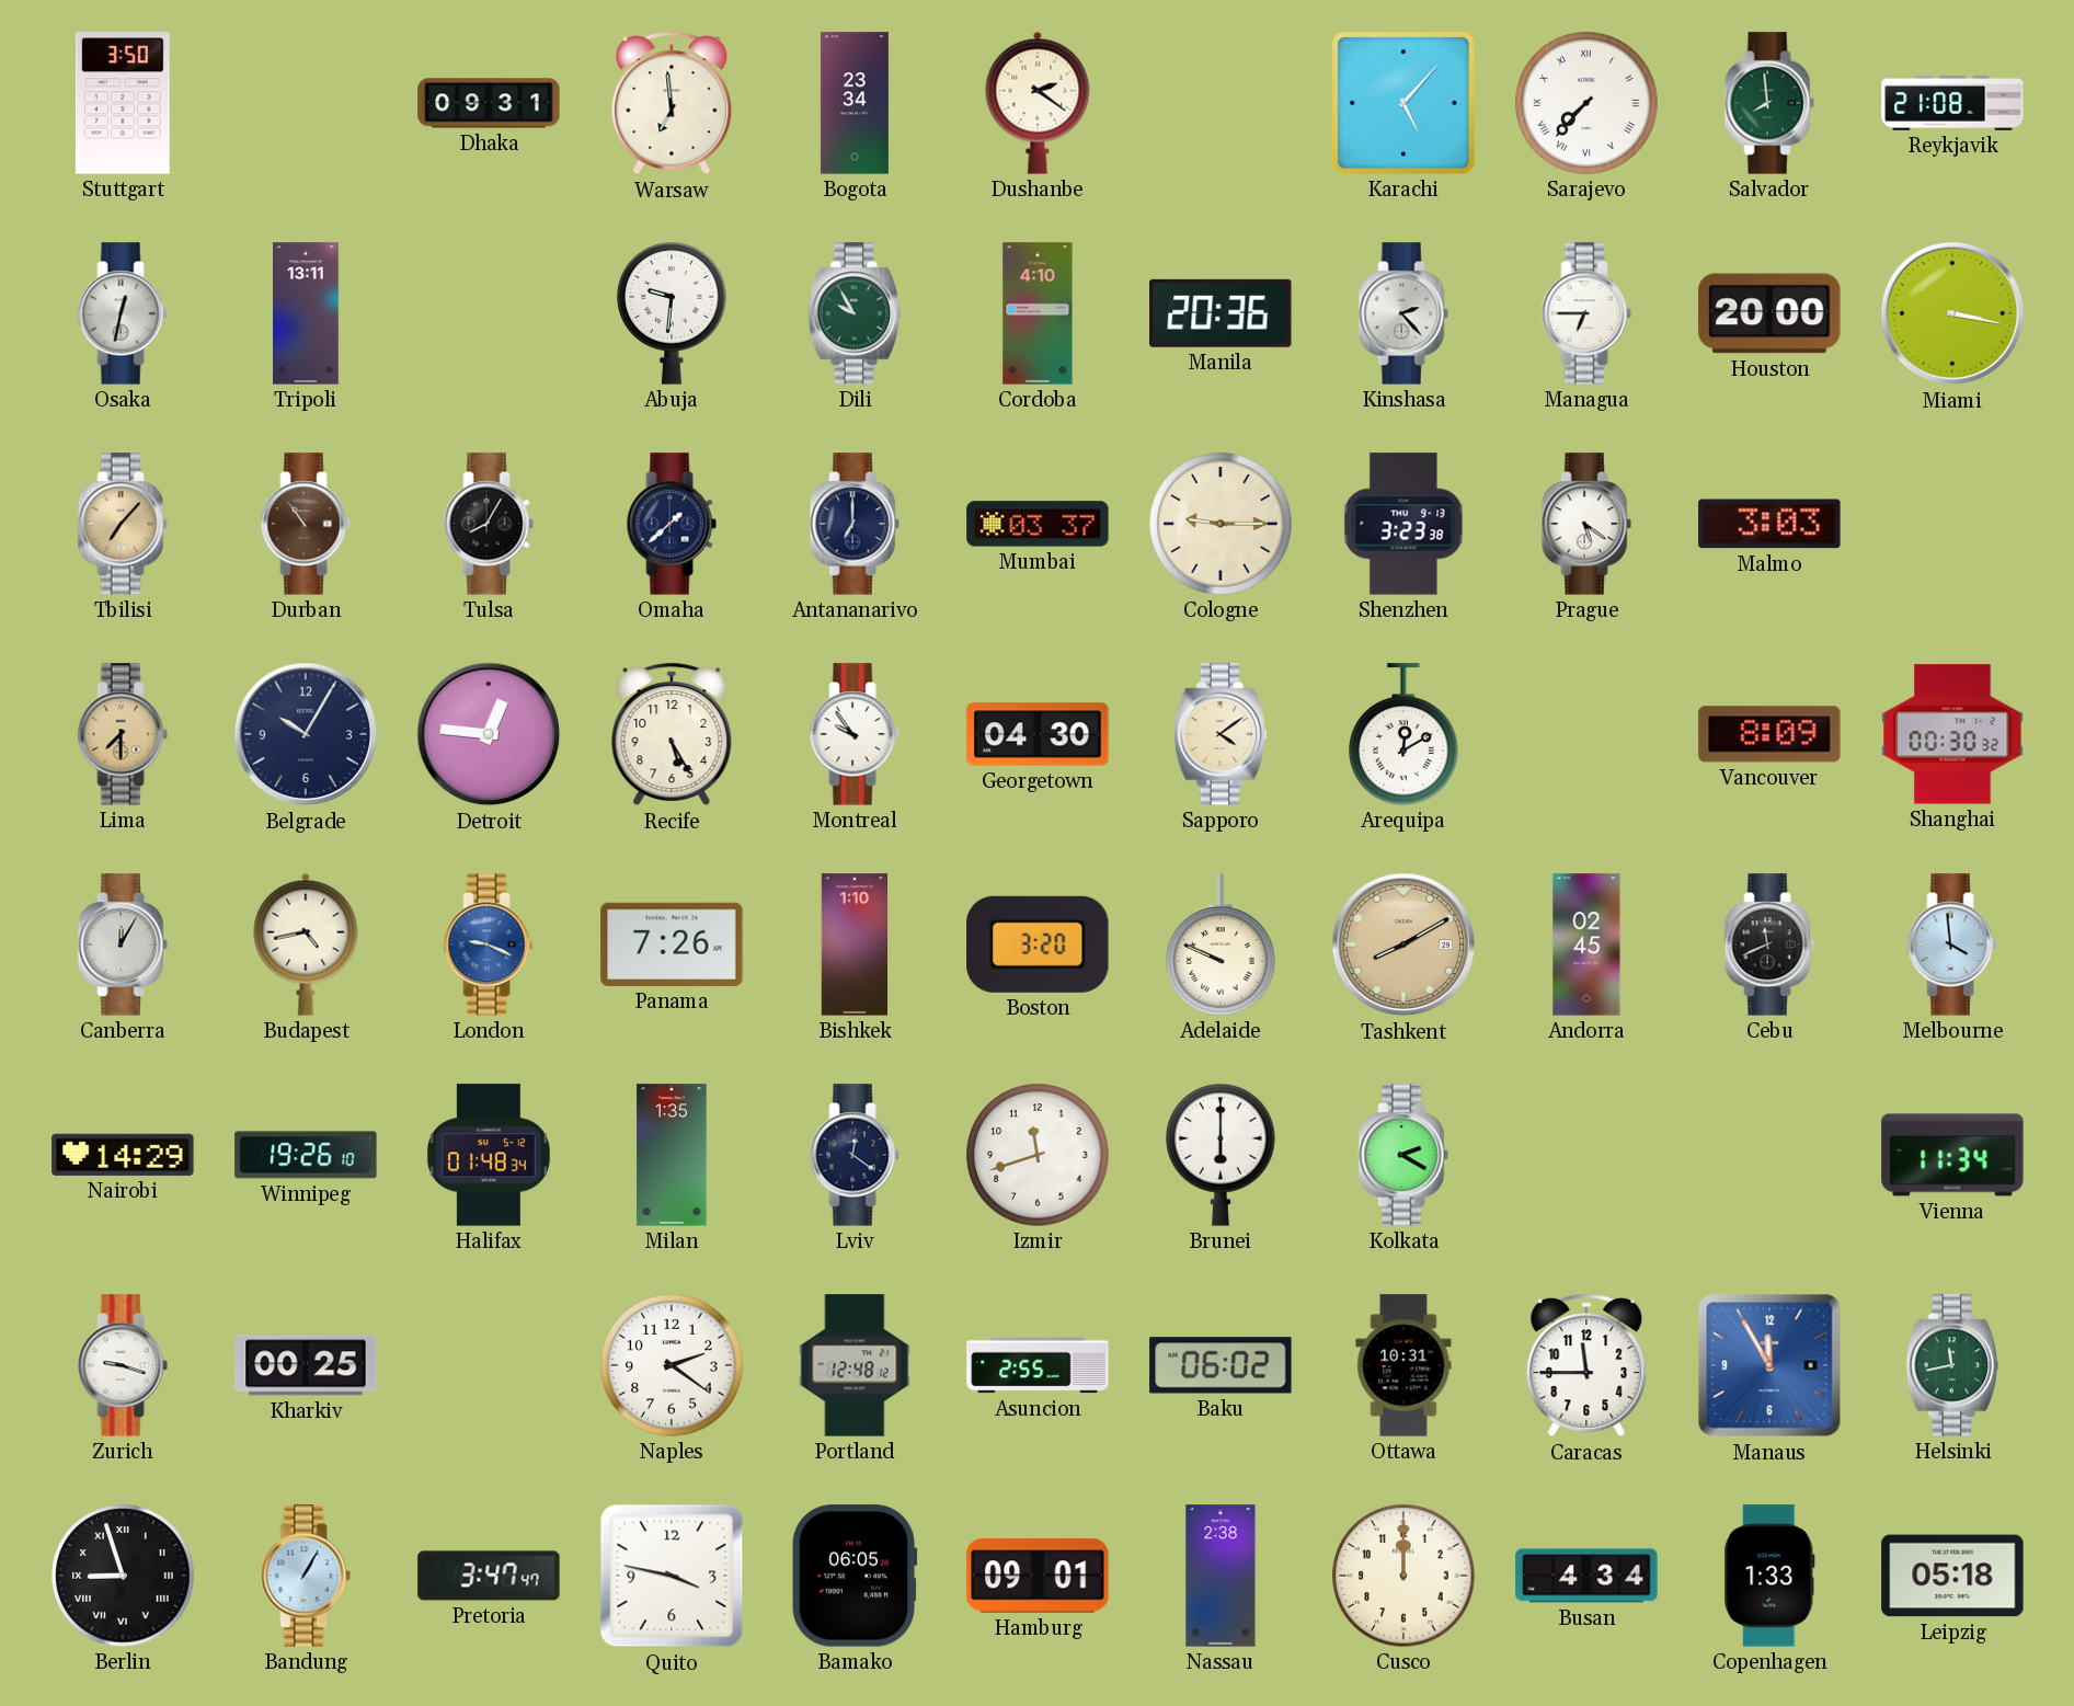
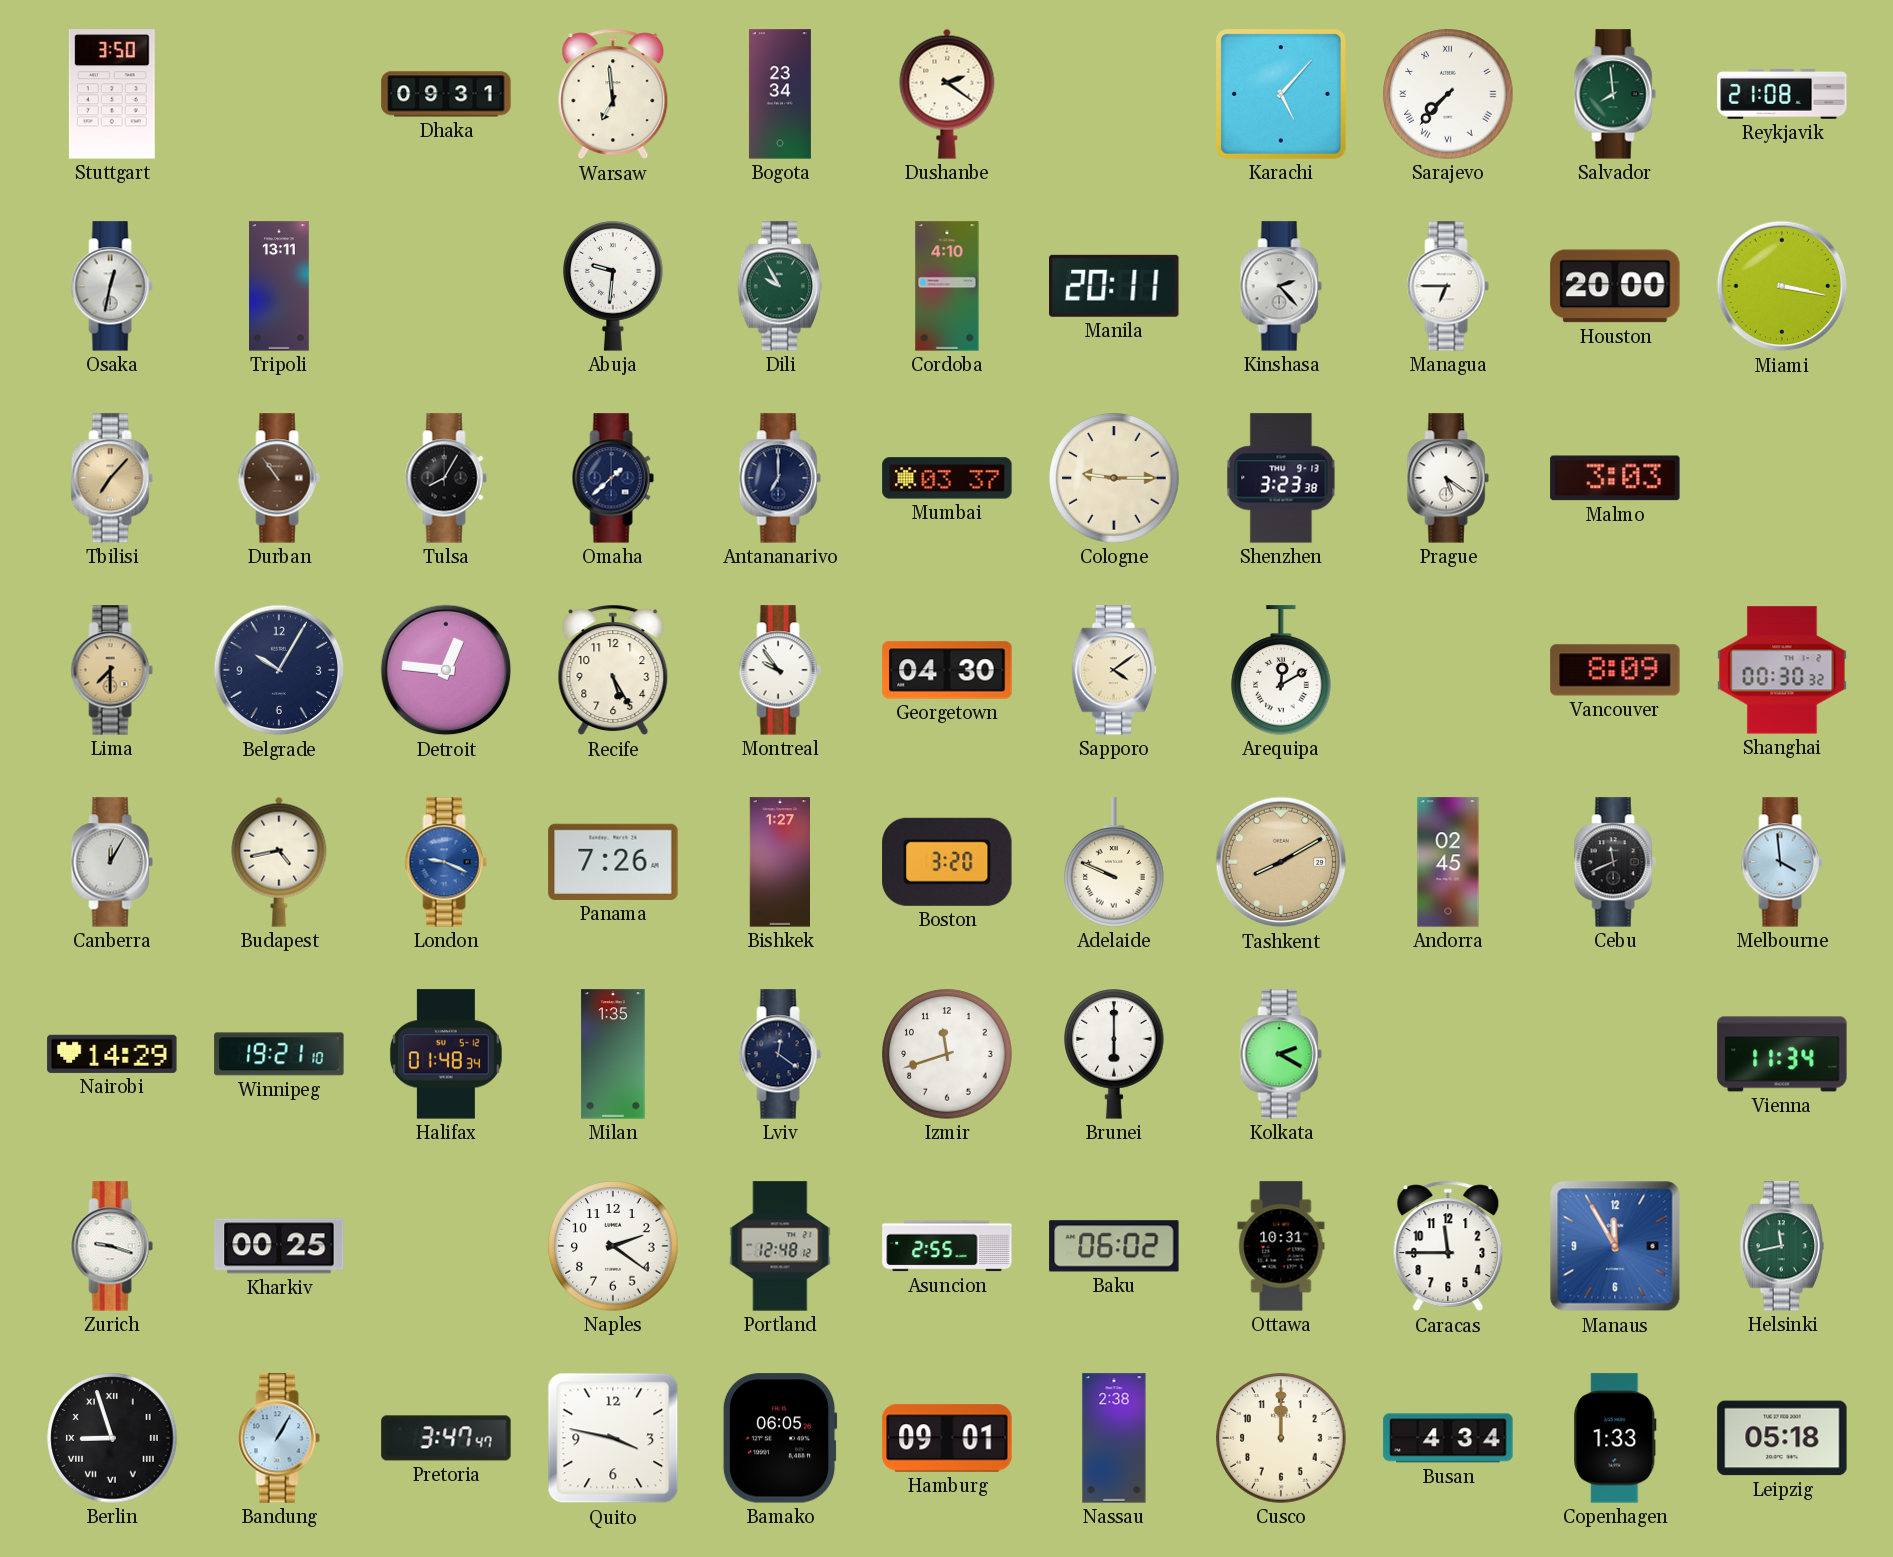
Manila: 20:36 -> 20:11
Bishkek: 1:10 -> 1:27
Winnipeg: 19:26 -> 19:21
